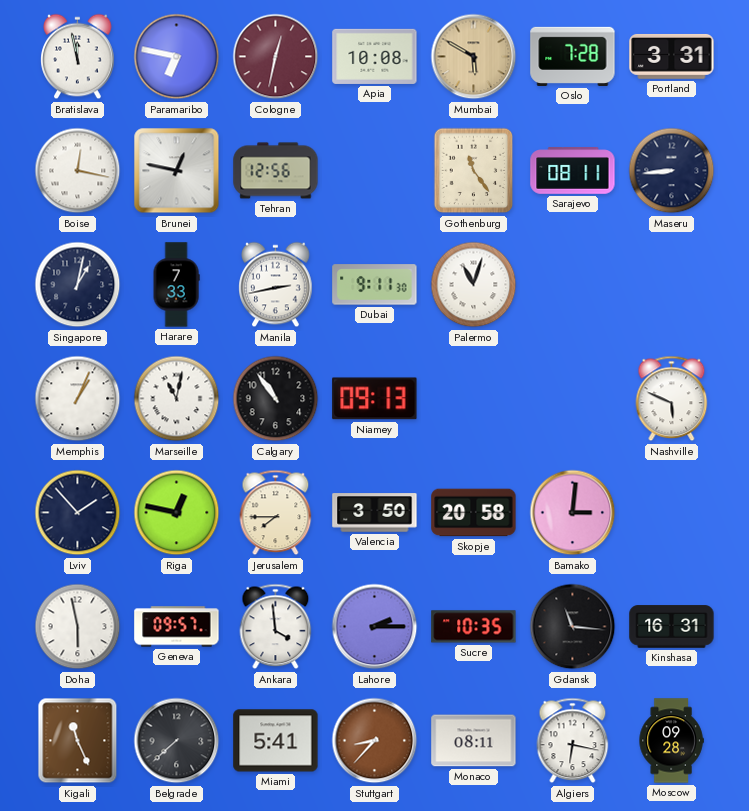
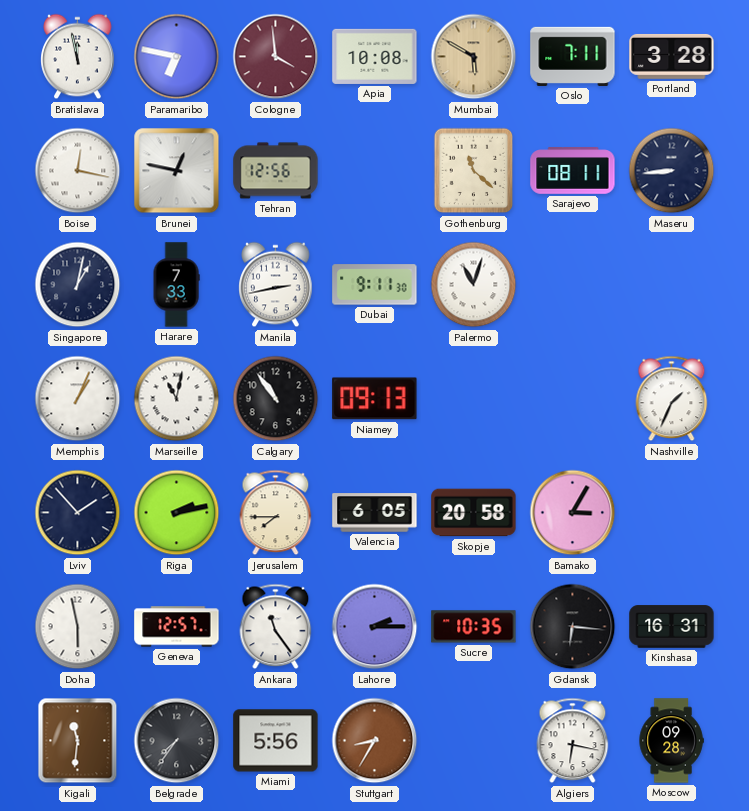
Cologne: 12:32 -> 3:59
Oslo: 7:28 -> 7:11
Portland: 3:31 -> 3:28
Gothenburg: 11:24 -> 11:22
Nashville: 5:49 -> 1:34
Riga: 12:47 -> 2:13
Valencia: 3:50 -> 6:05
Bamako: 3:01 -> 3:05
Geneva: 09:57 -> 12:57
Ankara: 3:59 -> 11:24
Gdansk: 11:16 -> 6:16
Kigali: 11:26 -> 11:31
Belgrade: 7:38 -> 7:36
Miami: 5:41 -> 5:56
Stuttgart: 8:37 -> 8:35
Monaco: 08:11 -> none
